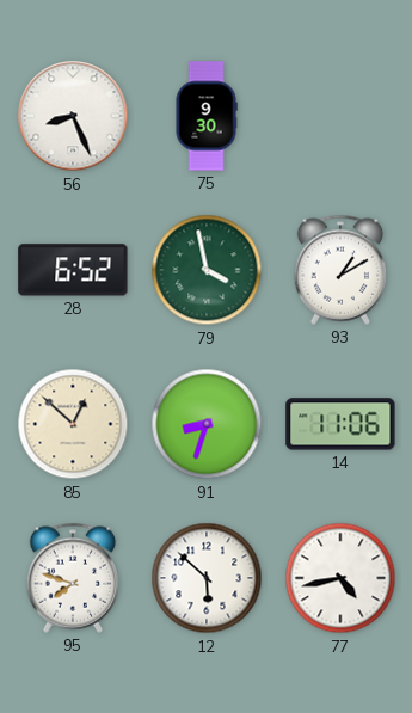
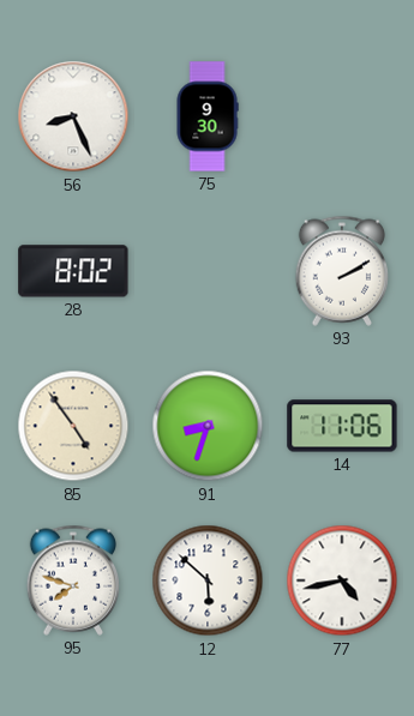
28: 6:52 -> 8:02
79: 3:58 -> none
93: 1:10 -> 2:10
85: 12:52 -> 4:54
